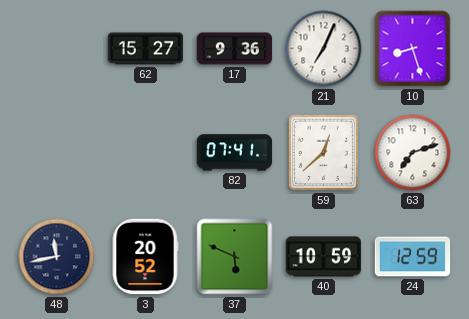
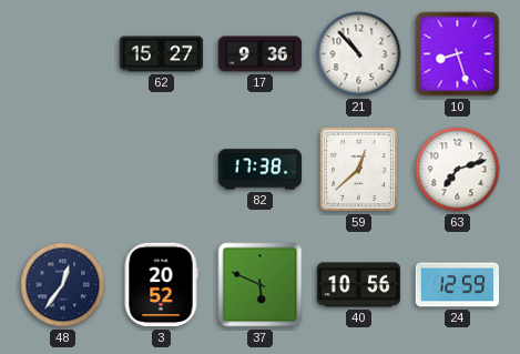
21: 7:04 -> 10:53
82: 07:41 -> 17:38
48: 11:43 -> 12:36
40: 10:59 -> 10:56
